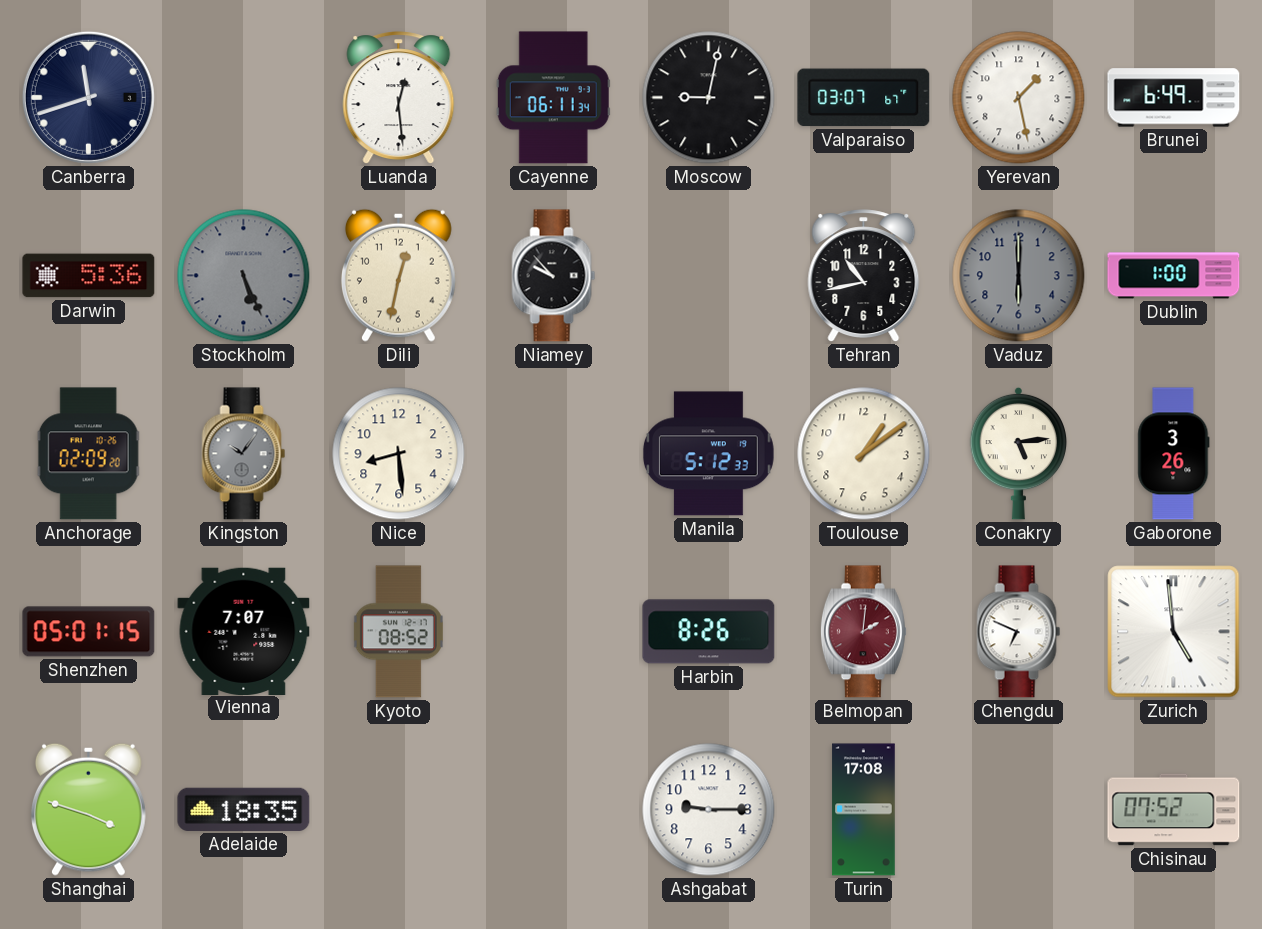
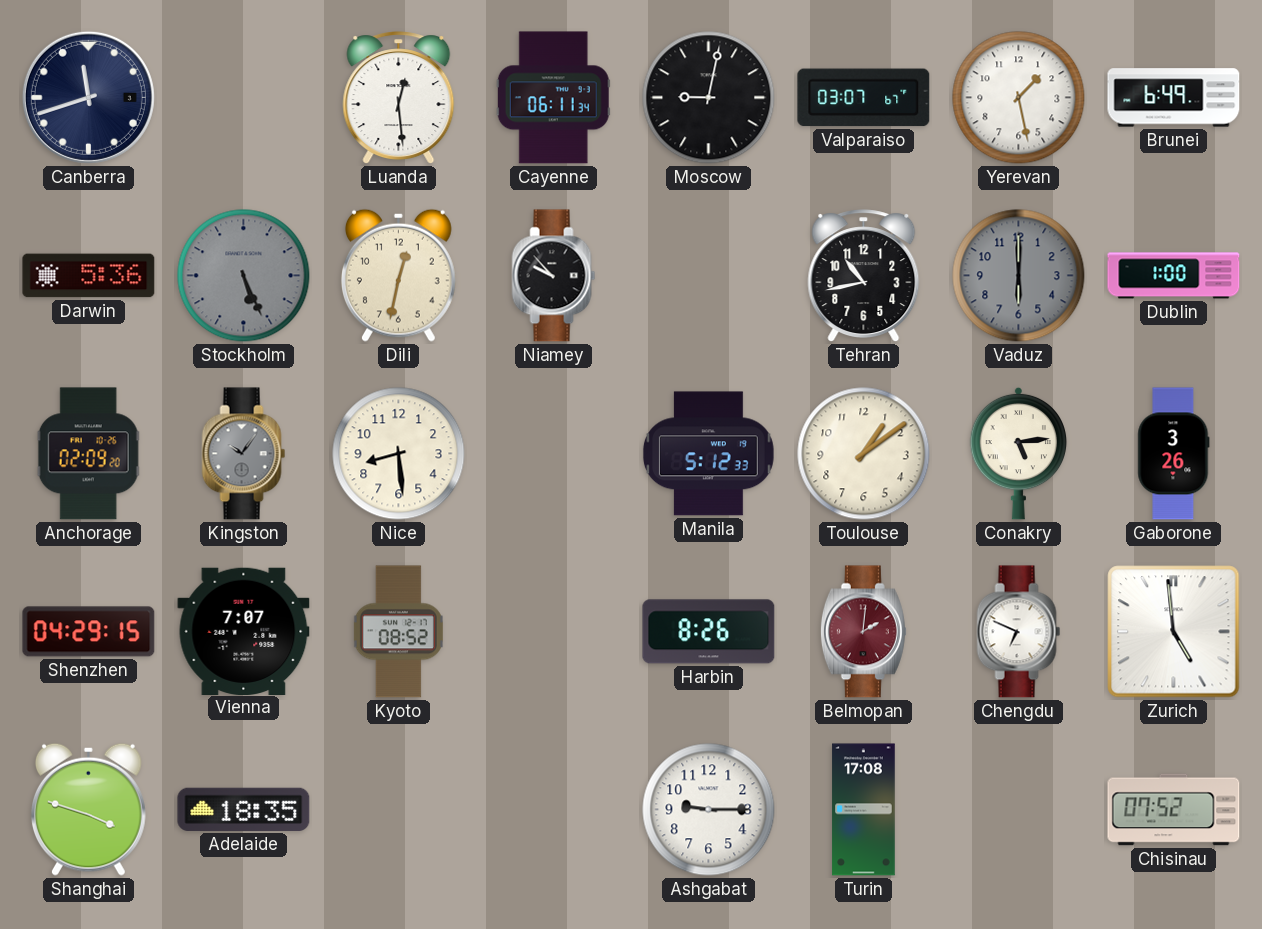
Shenzhen: 05:01 -> 04:29
